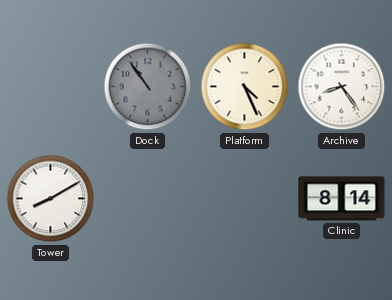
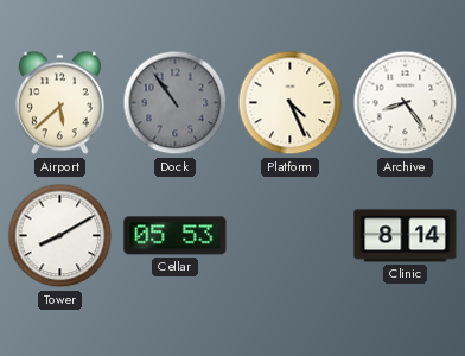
Airport: none -> 5:38
Cellar: none -> 05:53
